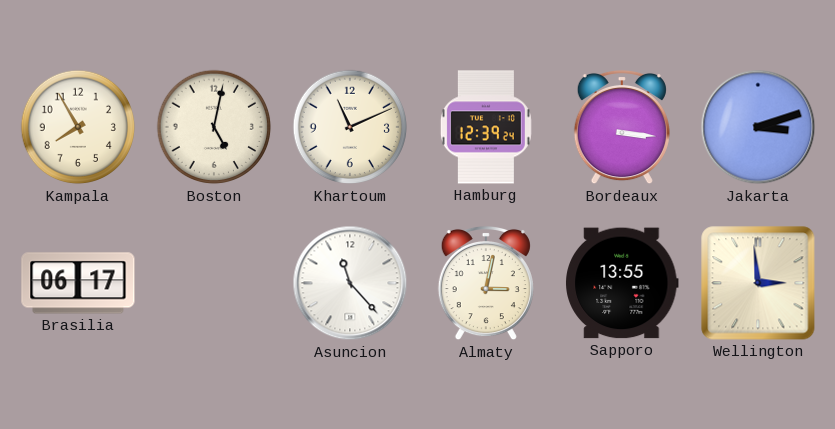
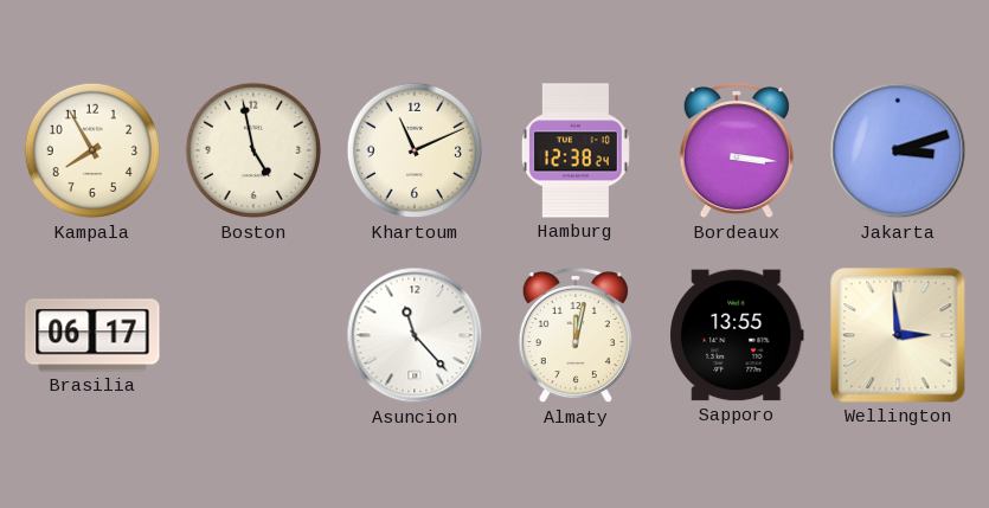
Boston: 5:02 -> 4:58
Hamburg: 12:39 -> 12:38
Almaty: 3:02 -> 12:02
